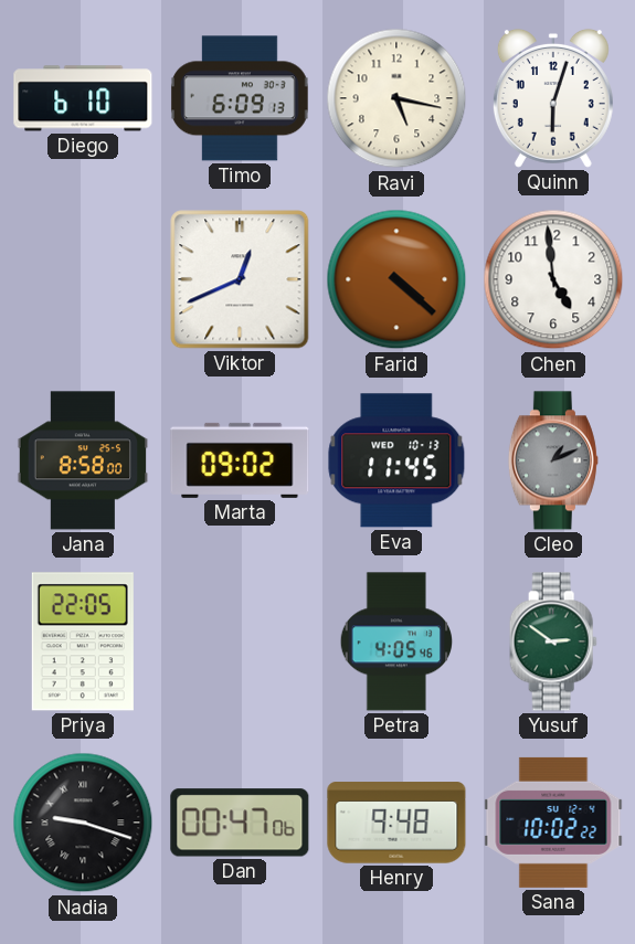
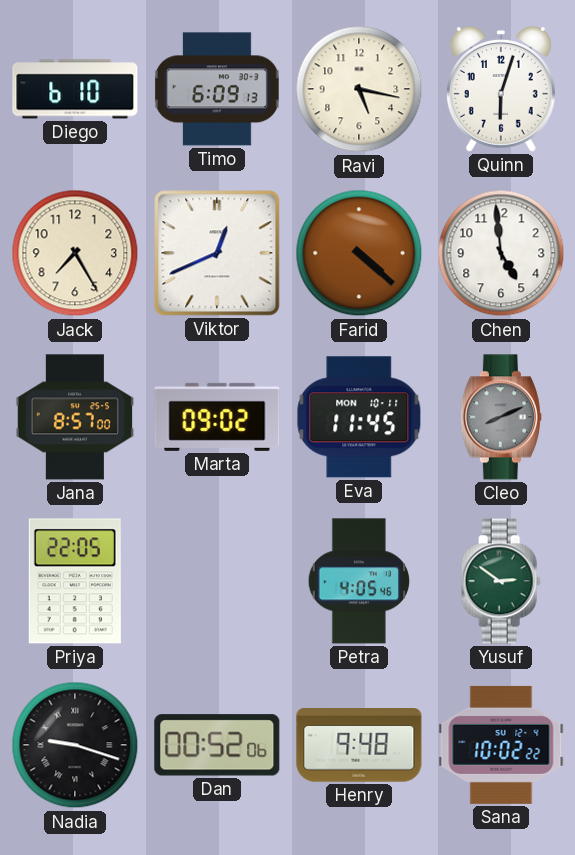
Jack: none -> 7:25
Jana: 8:58 -> 8:57
Eva date: WED 10-13 -> MON 10-11
Cleo: 1:11 -> 8:11
Dan: 00:47 -> 00:52
